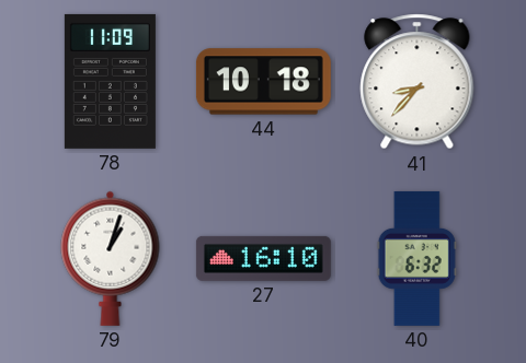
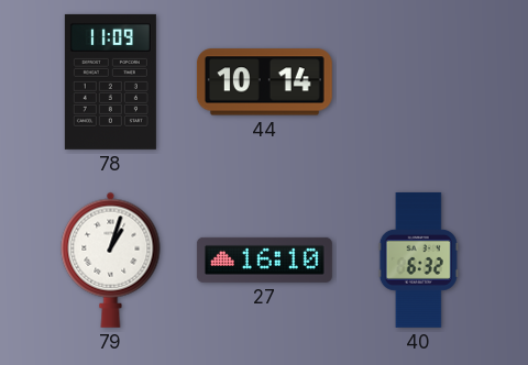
44: 10:18 -> 10:14
41: 8:37 -> none
